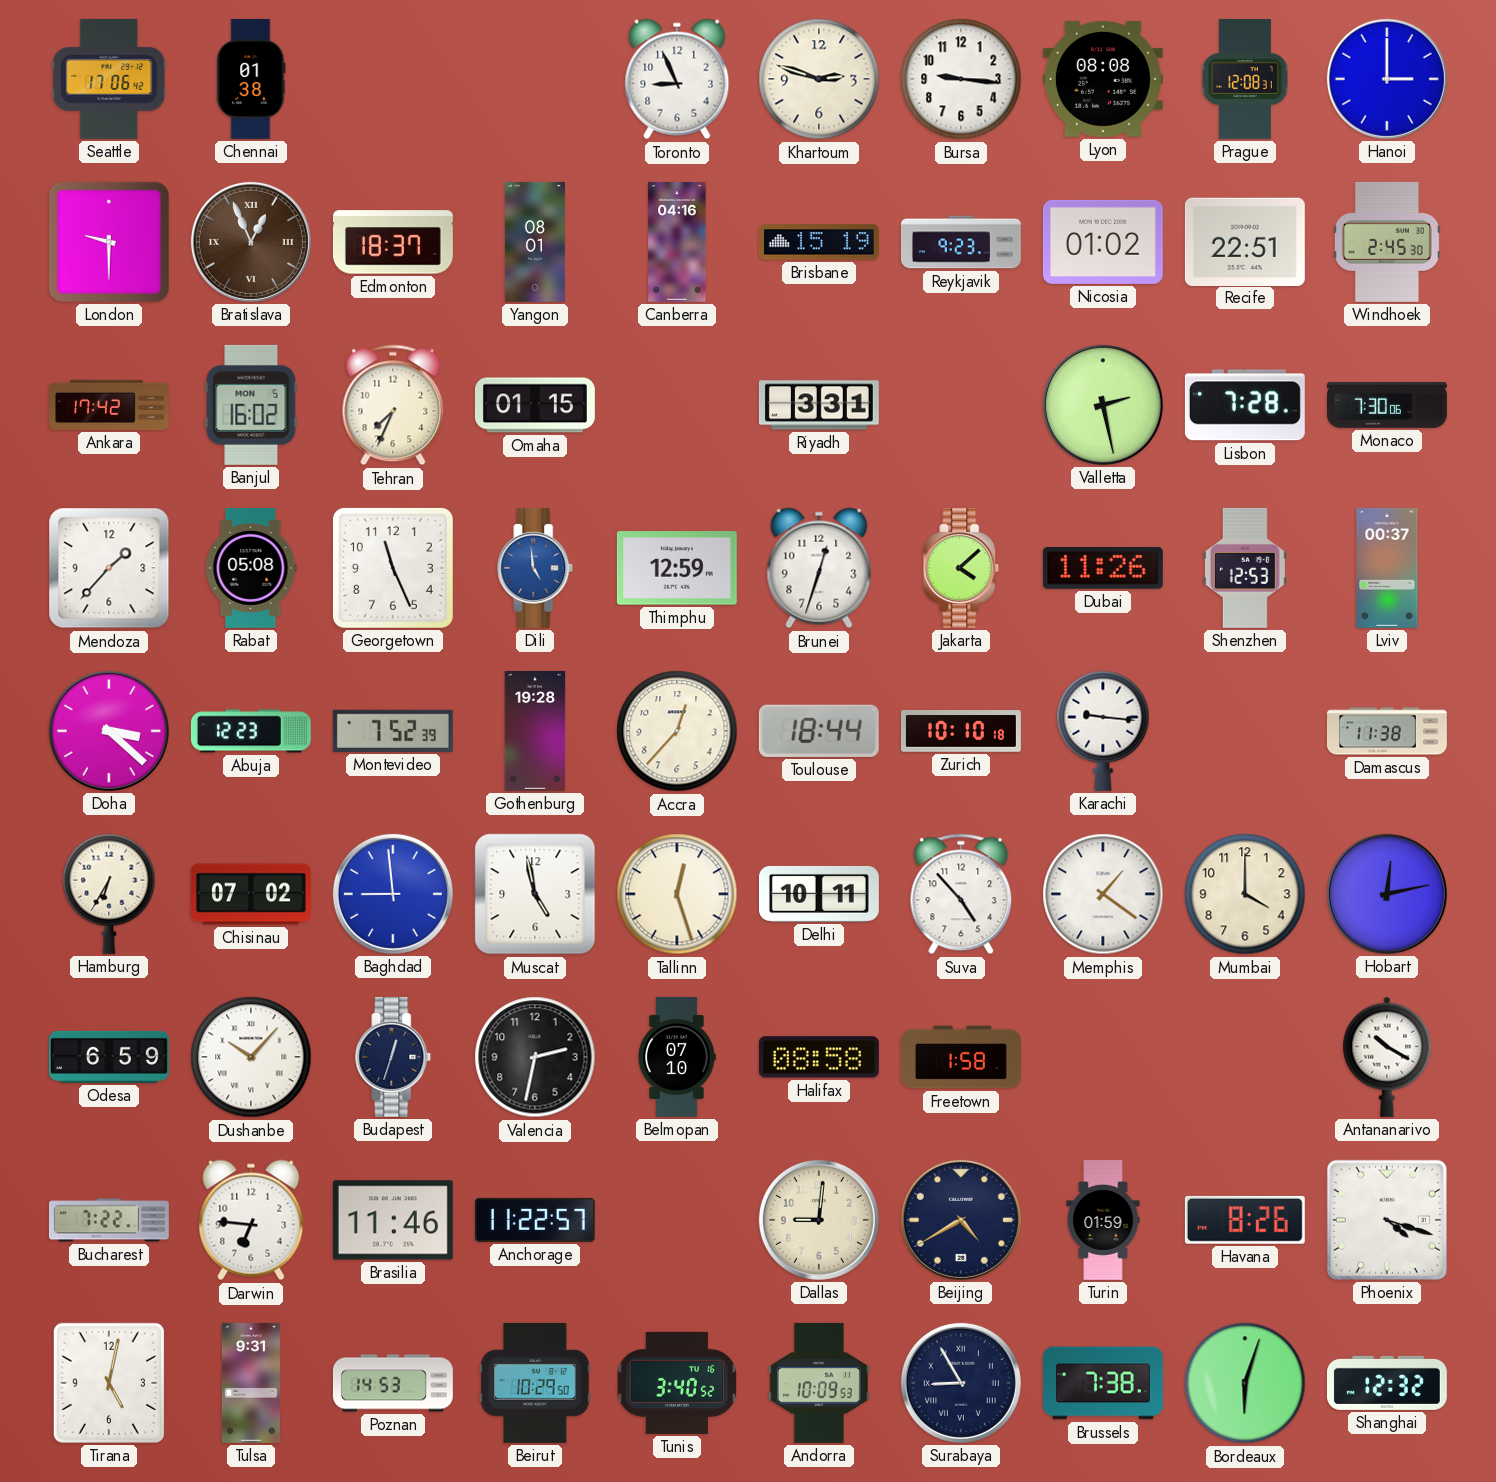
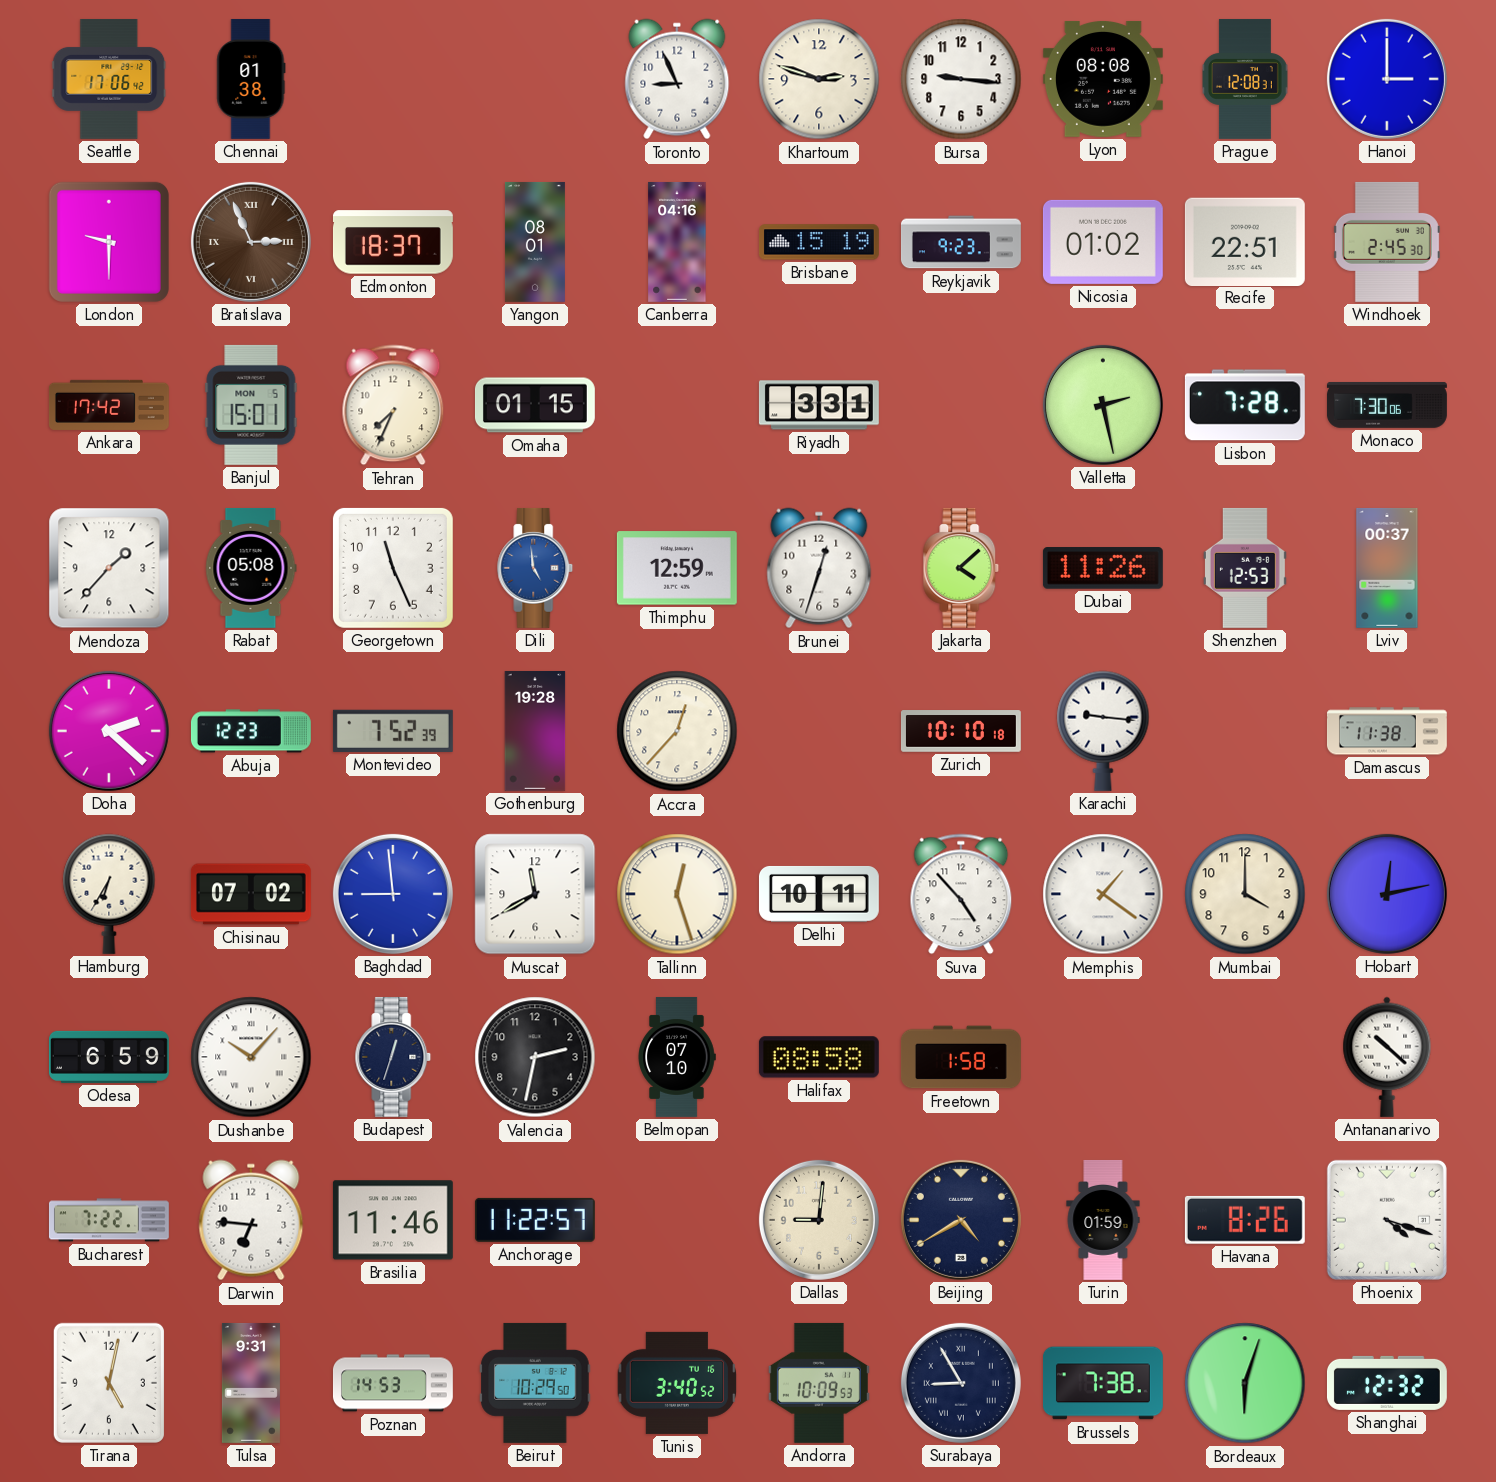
Bratislava: 12:56 -> 2:56
Banjul: 16:02 -> 15:01
Doha: 3:22 -> 2:22
Toulouse: 18:44 -> none
Muscat: 4:58 -> 11:40
Antananarivo: 10:20 -> 10:22
